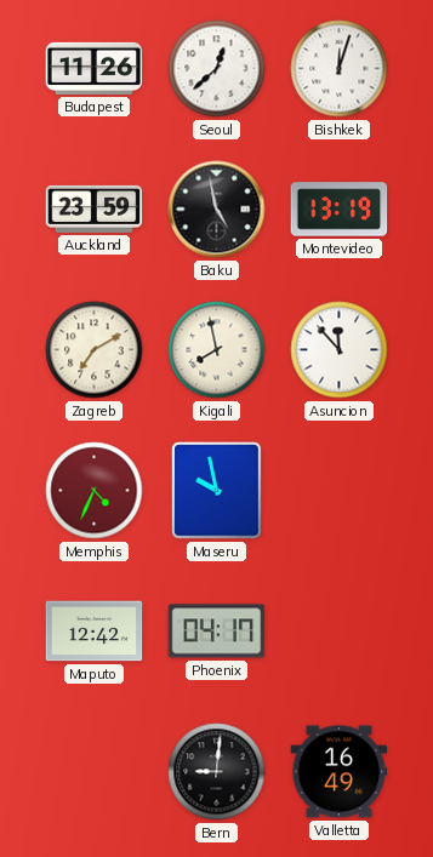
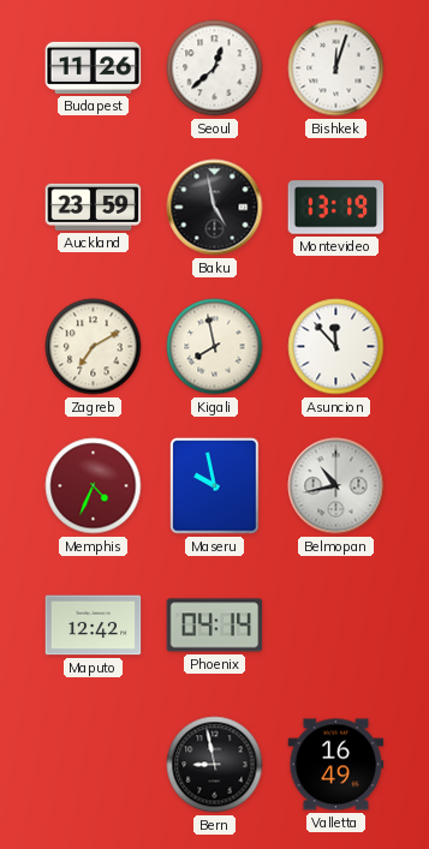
Belmopan: none -> 10:43
Phoenix: 04:17 -> 04:14
Bern: 9:01 -> 8:58
